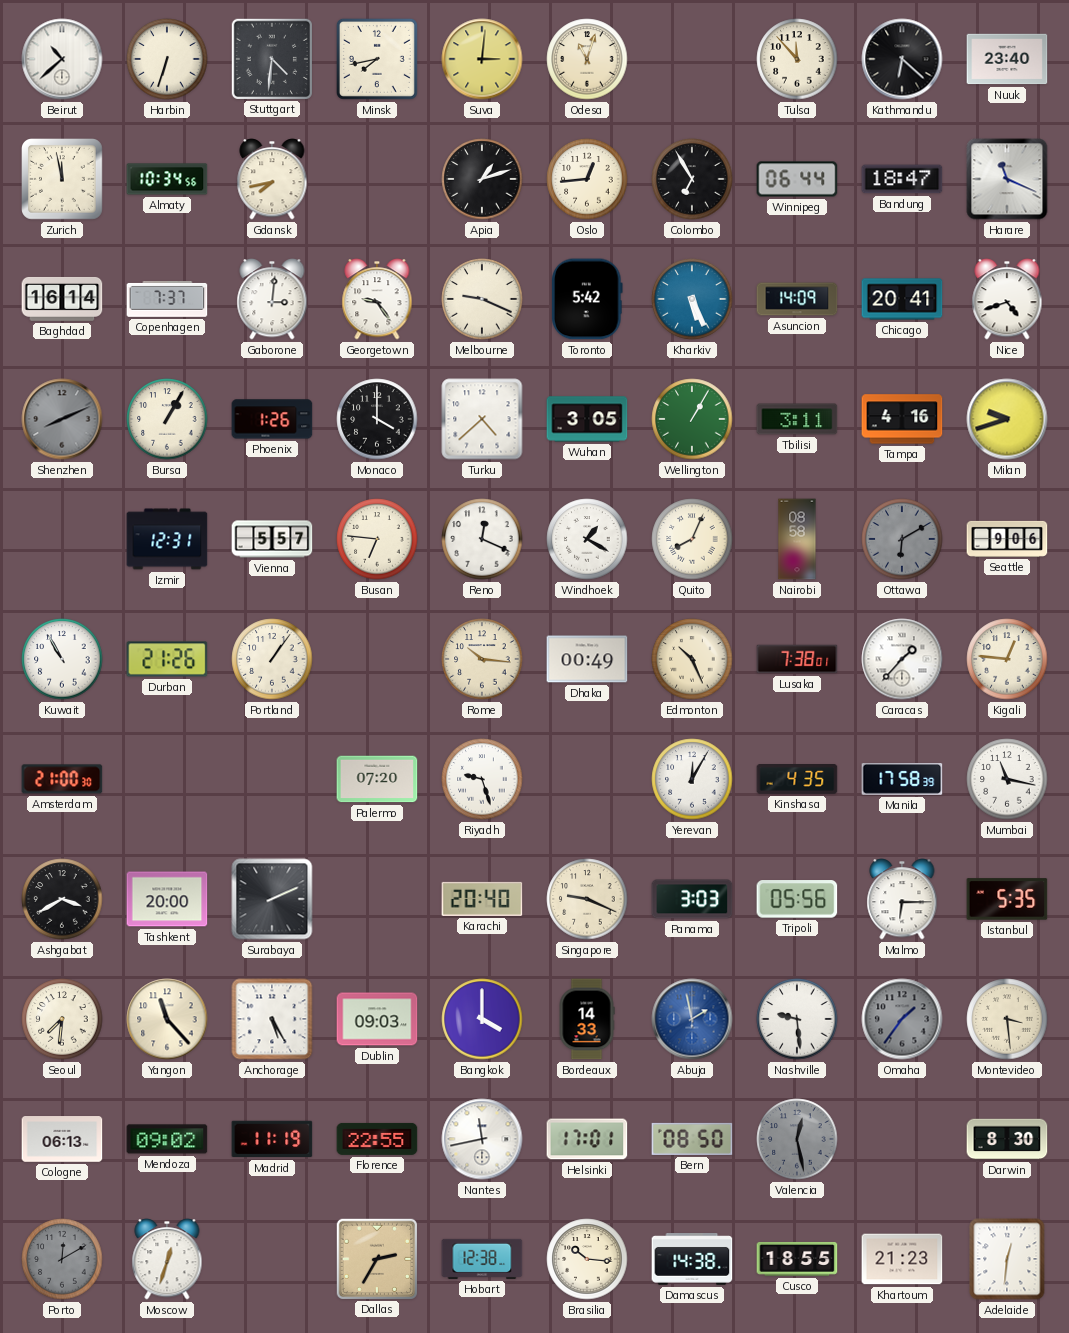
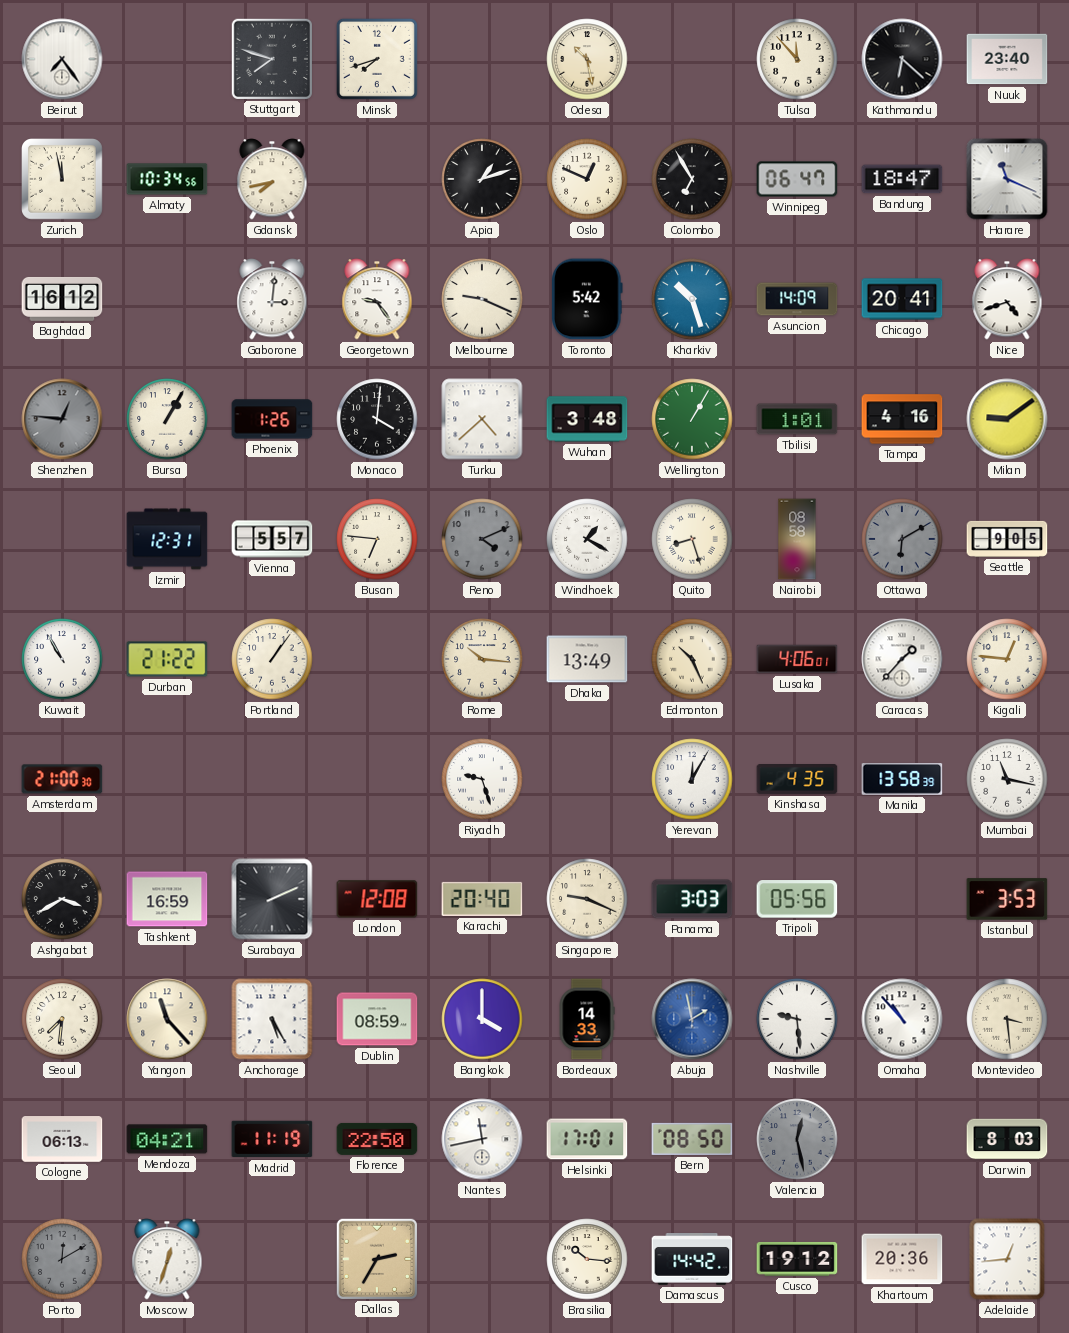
Beirut: 10:38 -> 7:24
Harbin: 6:33 -> none
Stuttgart: 4:31 -> 7:48
Minsk: 7:43 -> 7:42
Suva: 3:01 -> none
Odesa: 11:03 -> 10:28
Oslo: 12:44 -> 12:49
Winnipeg: 06:44 -> 06:47
Baghdad: 16:14 -> 16:12
Copenhagen: 7:37 -> none
Kharkiv: 5:26 -> 10:27
Shenzhen: 8:11 -> 12:46
Monaco: 4:00 -> 4:01
Wuhan: 3:05 -> 3:48
Tbilisi: 3:11 -> 1:01
Milan: 9:42 -> 9:09
Reno: 12:19 -> 4:11
Reno dial: white -> grey
Quito: 8:04 -> 8:27
Seattle: 9:06 -> 9:05
Durban: 21:26 -> 21:22
Dhaka: 00:49 -> 13:49
Lusaka: 7:38 -> 4:06
Palermo: 07:20 -> none
Manila: 17:58 -> 13:58
Tashkent: 20:00 -> 16:59
London: none -> 12:08
Malmo: 6:15 -> none
Istanbul: 5:35 -> 3:53
Dublin: 09:03 -> 08:59
Omaha: 1:36 -> 10:53
Omaha dial: grey -> white
Mendoza: 09:02 -> 04:21
Florence: 22:55 -> 22:50
Darwin: 8:30 -> 8:03
Hobart: 12:38 -> none
Damascus: 14:38 -> 14:42
Cusco: 18:55 -> 19:12
Khartoum: 21:23 -> 20:36
Adelaide: 12:31 -> 12:44
